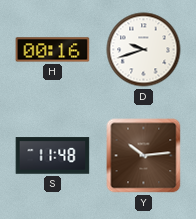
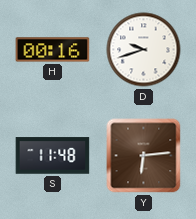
Y: 10:14 -> 6:14
